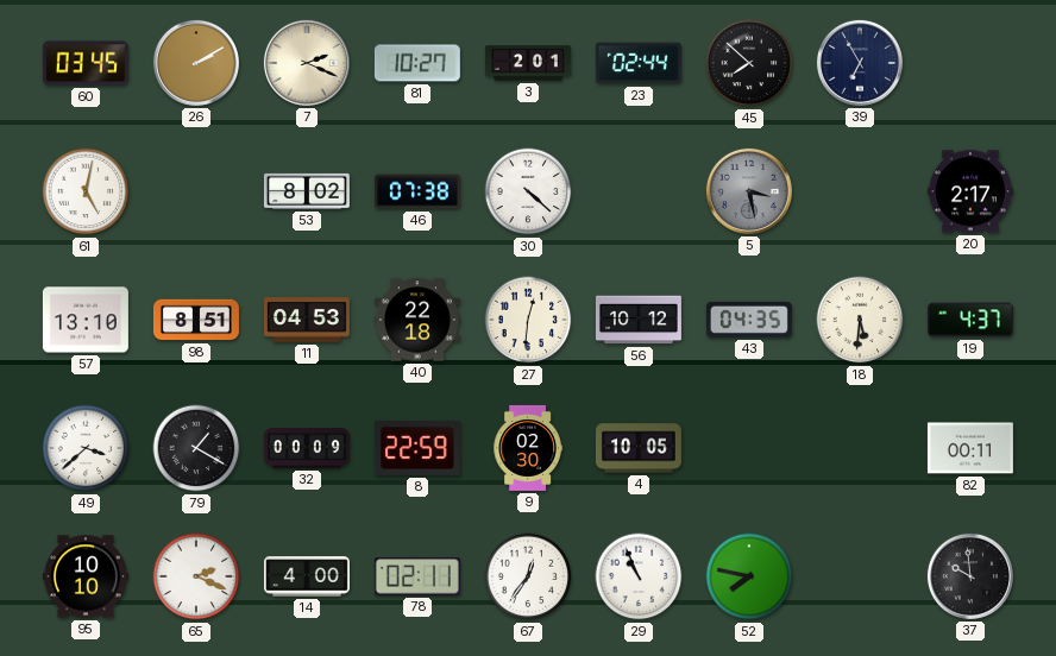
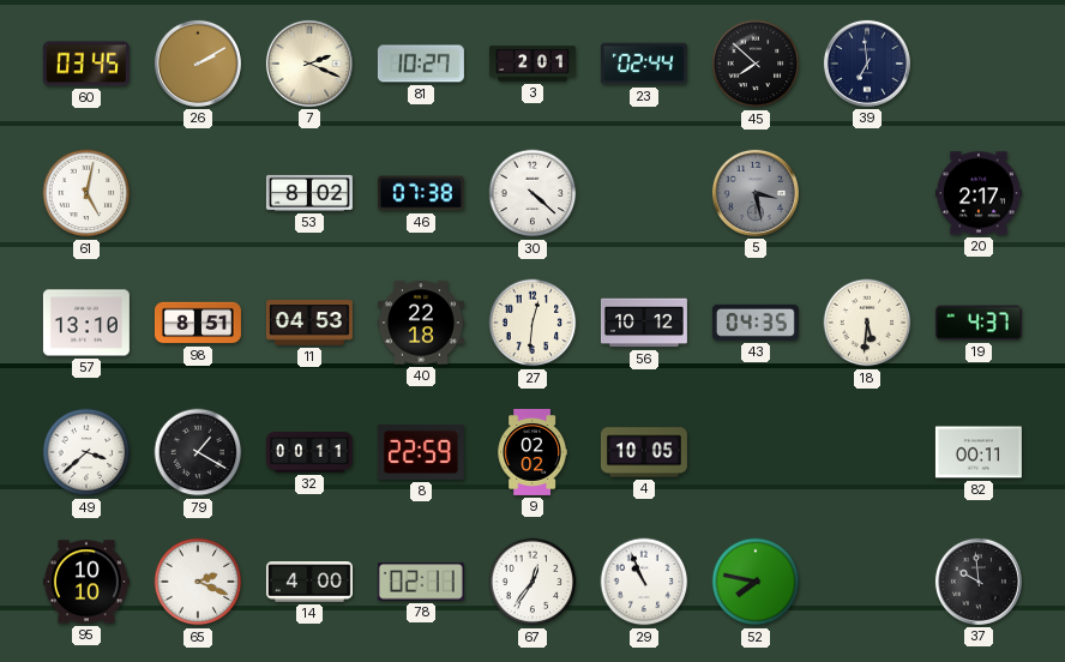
39: 6:55 -> 6:59
32: 00:09 -> 00:11
9: 02:30 -> 02:02
